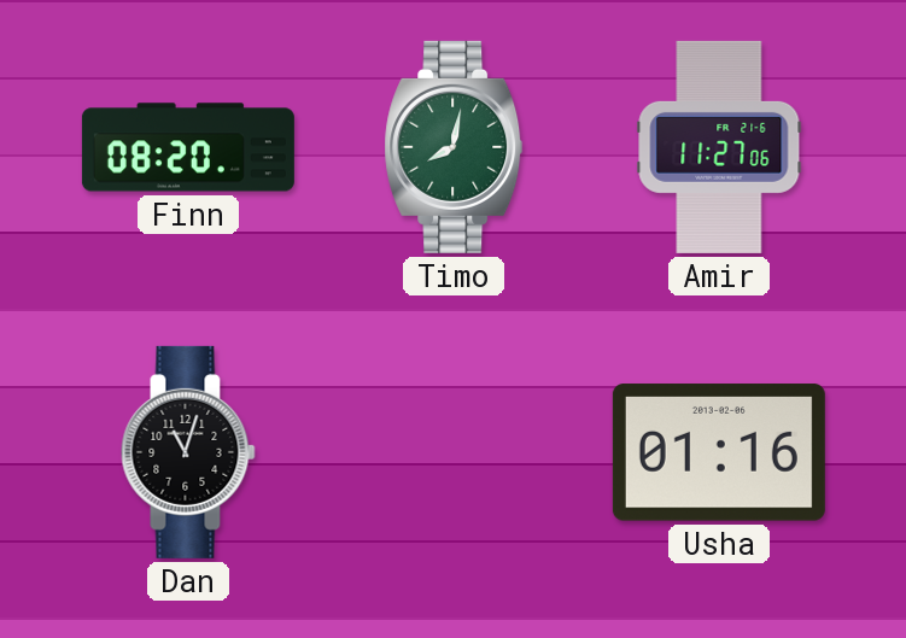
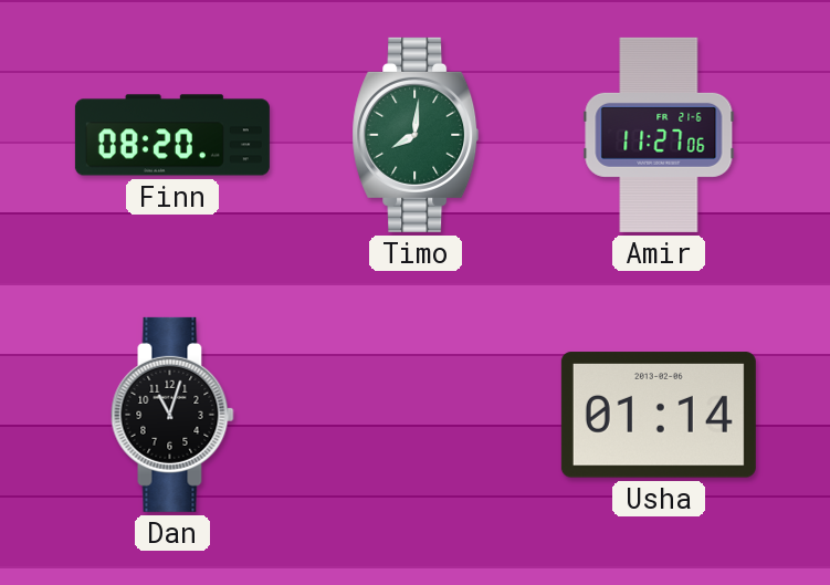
Timo: 8:02 -> 8:01
Usha: 01:16 -> 01:14
